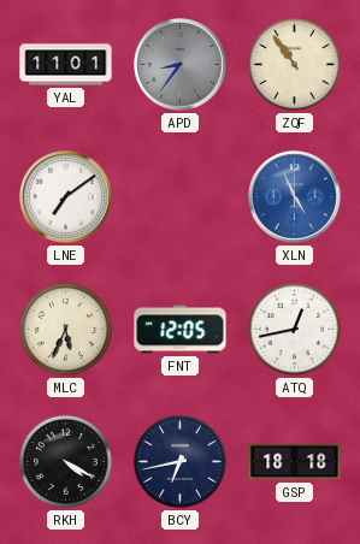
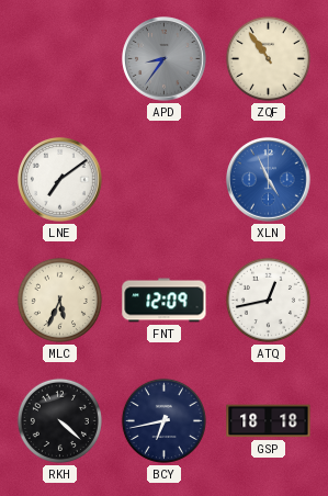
YAL: 11:01 -> none
FNT: 12:05 -> 12:09
RKH: 4:20 -> 4:22
